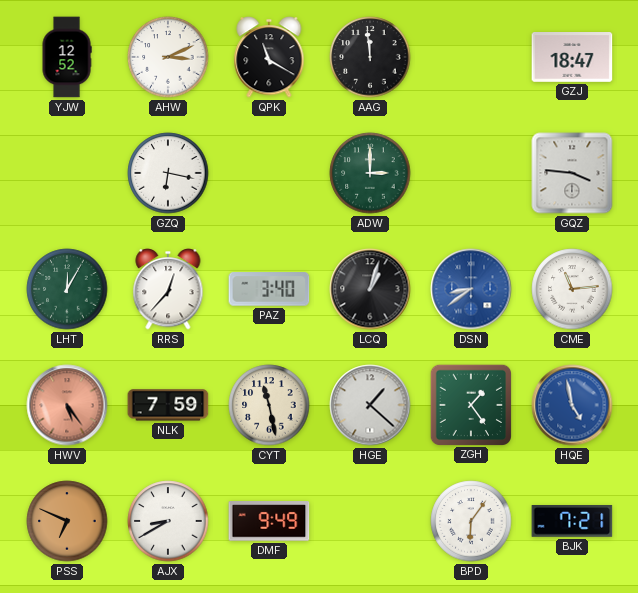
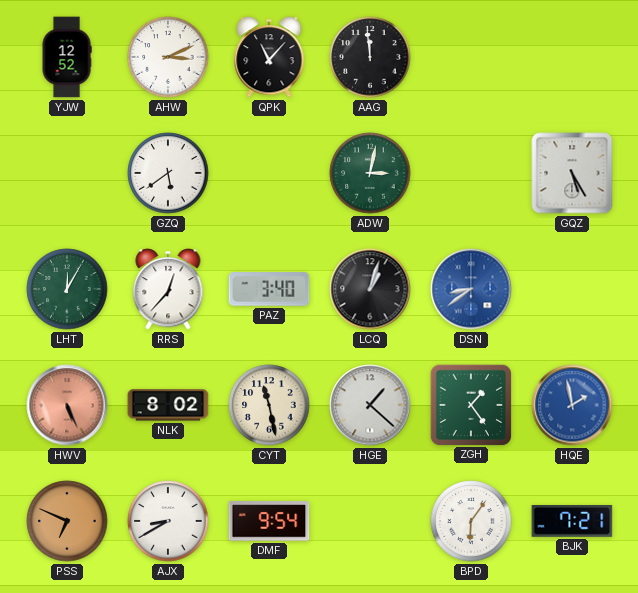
QPK: 11:20 -> 11:07
GZJ: 18:47 -> none
GZQ: 6:17 -> 5:39
ADW: 3:00 -> 3:02
GQZ: 3:46 -> 5:25
CME: 11:14 -> none
HWV: 5:24 -> 5:26
NLK: 7:59 -> 8:02
HQE: 4:58 -> 1:58
DMF: 9:49 -> 9:54
